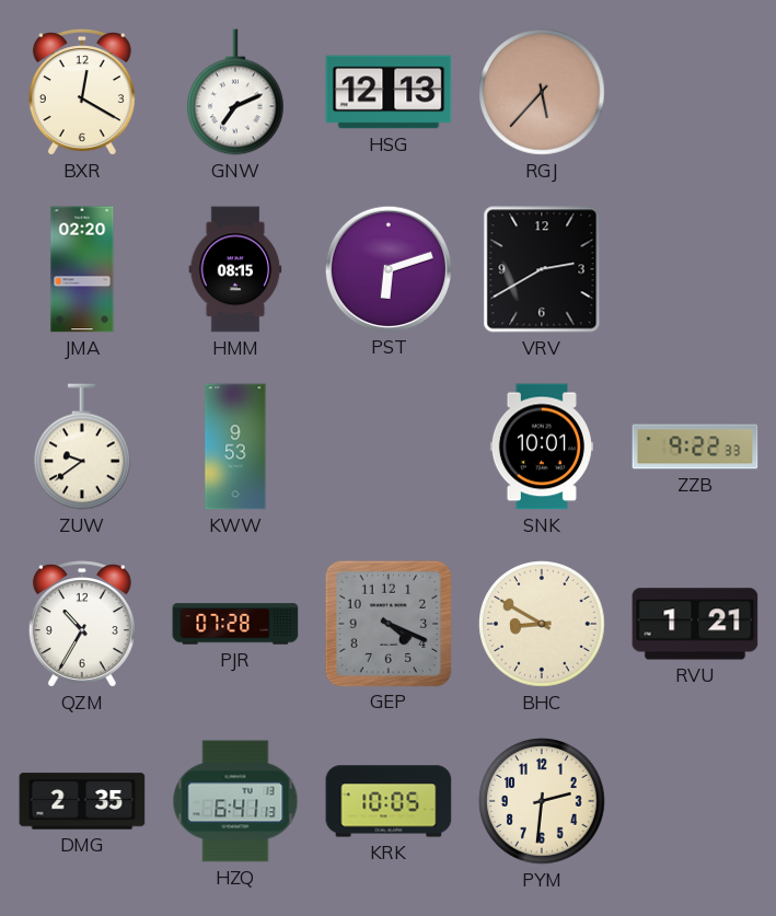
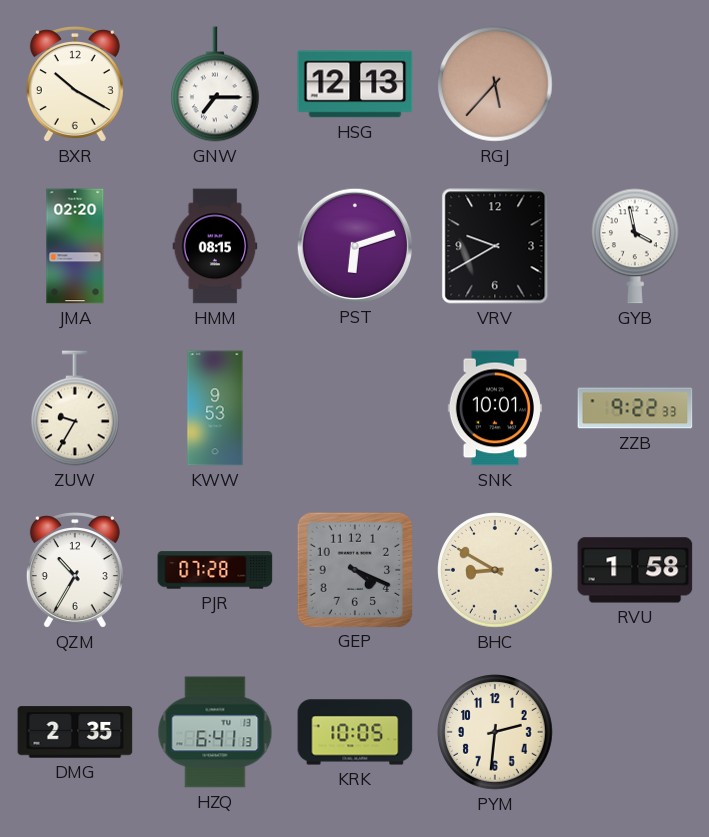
BXR: 12:20 -> 10:20
GNW: 7:11 -> 7:15
VRV: 2:40 -> 9:40
GYB: none -> 3:58
ZUW: 9:39 -> 9:35
RVU: 1:21 -> 1:58
